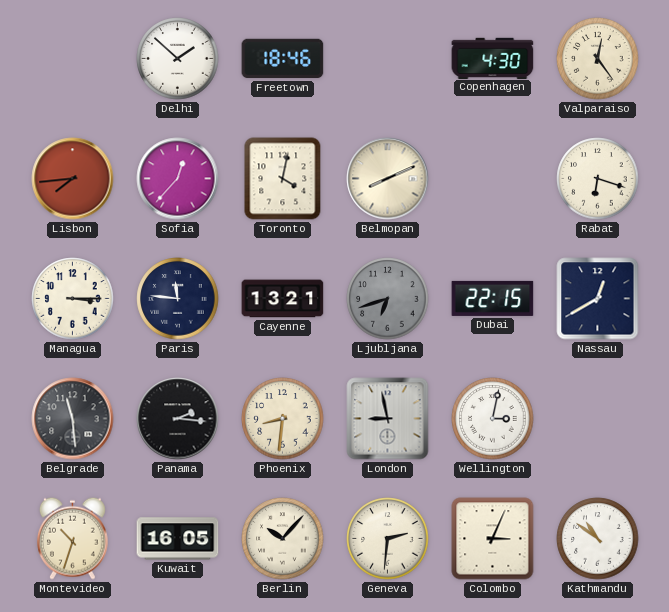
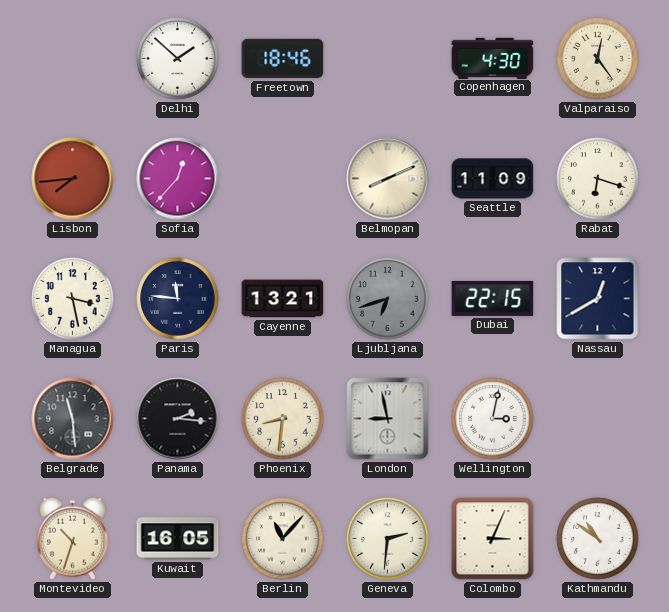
Toronto: 4:02 -> none
Seattle: none -> 11:09
Managua: 3:15 -> 3:28
Berlin: 10:07 -> 11:07
